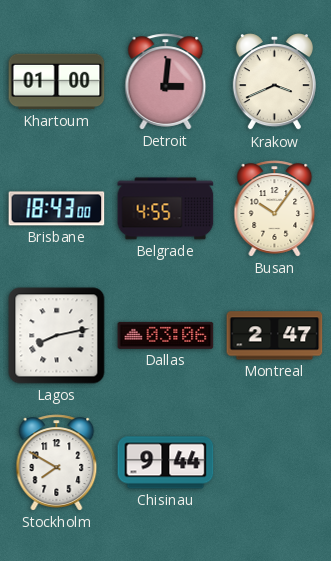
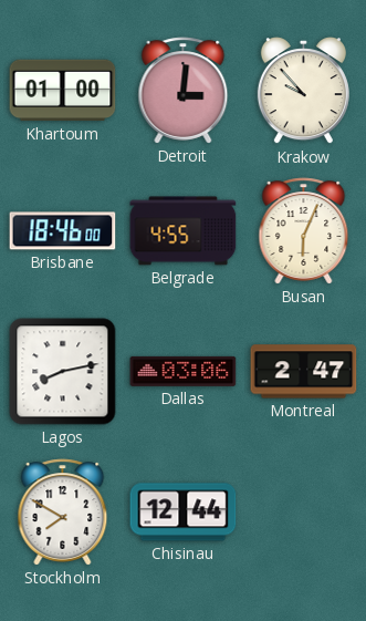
Krakow: 3:41 -> 9:53
Brisbane: 18:43 -> 18:46
Busan: 10:06 -> 6:04
Chisinau: 9:44 -> 12:44
